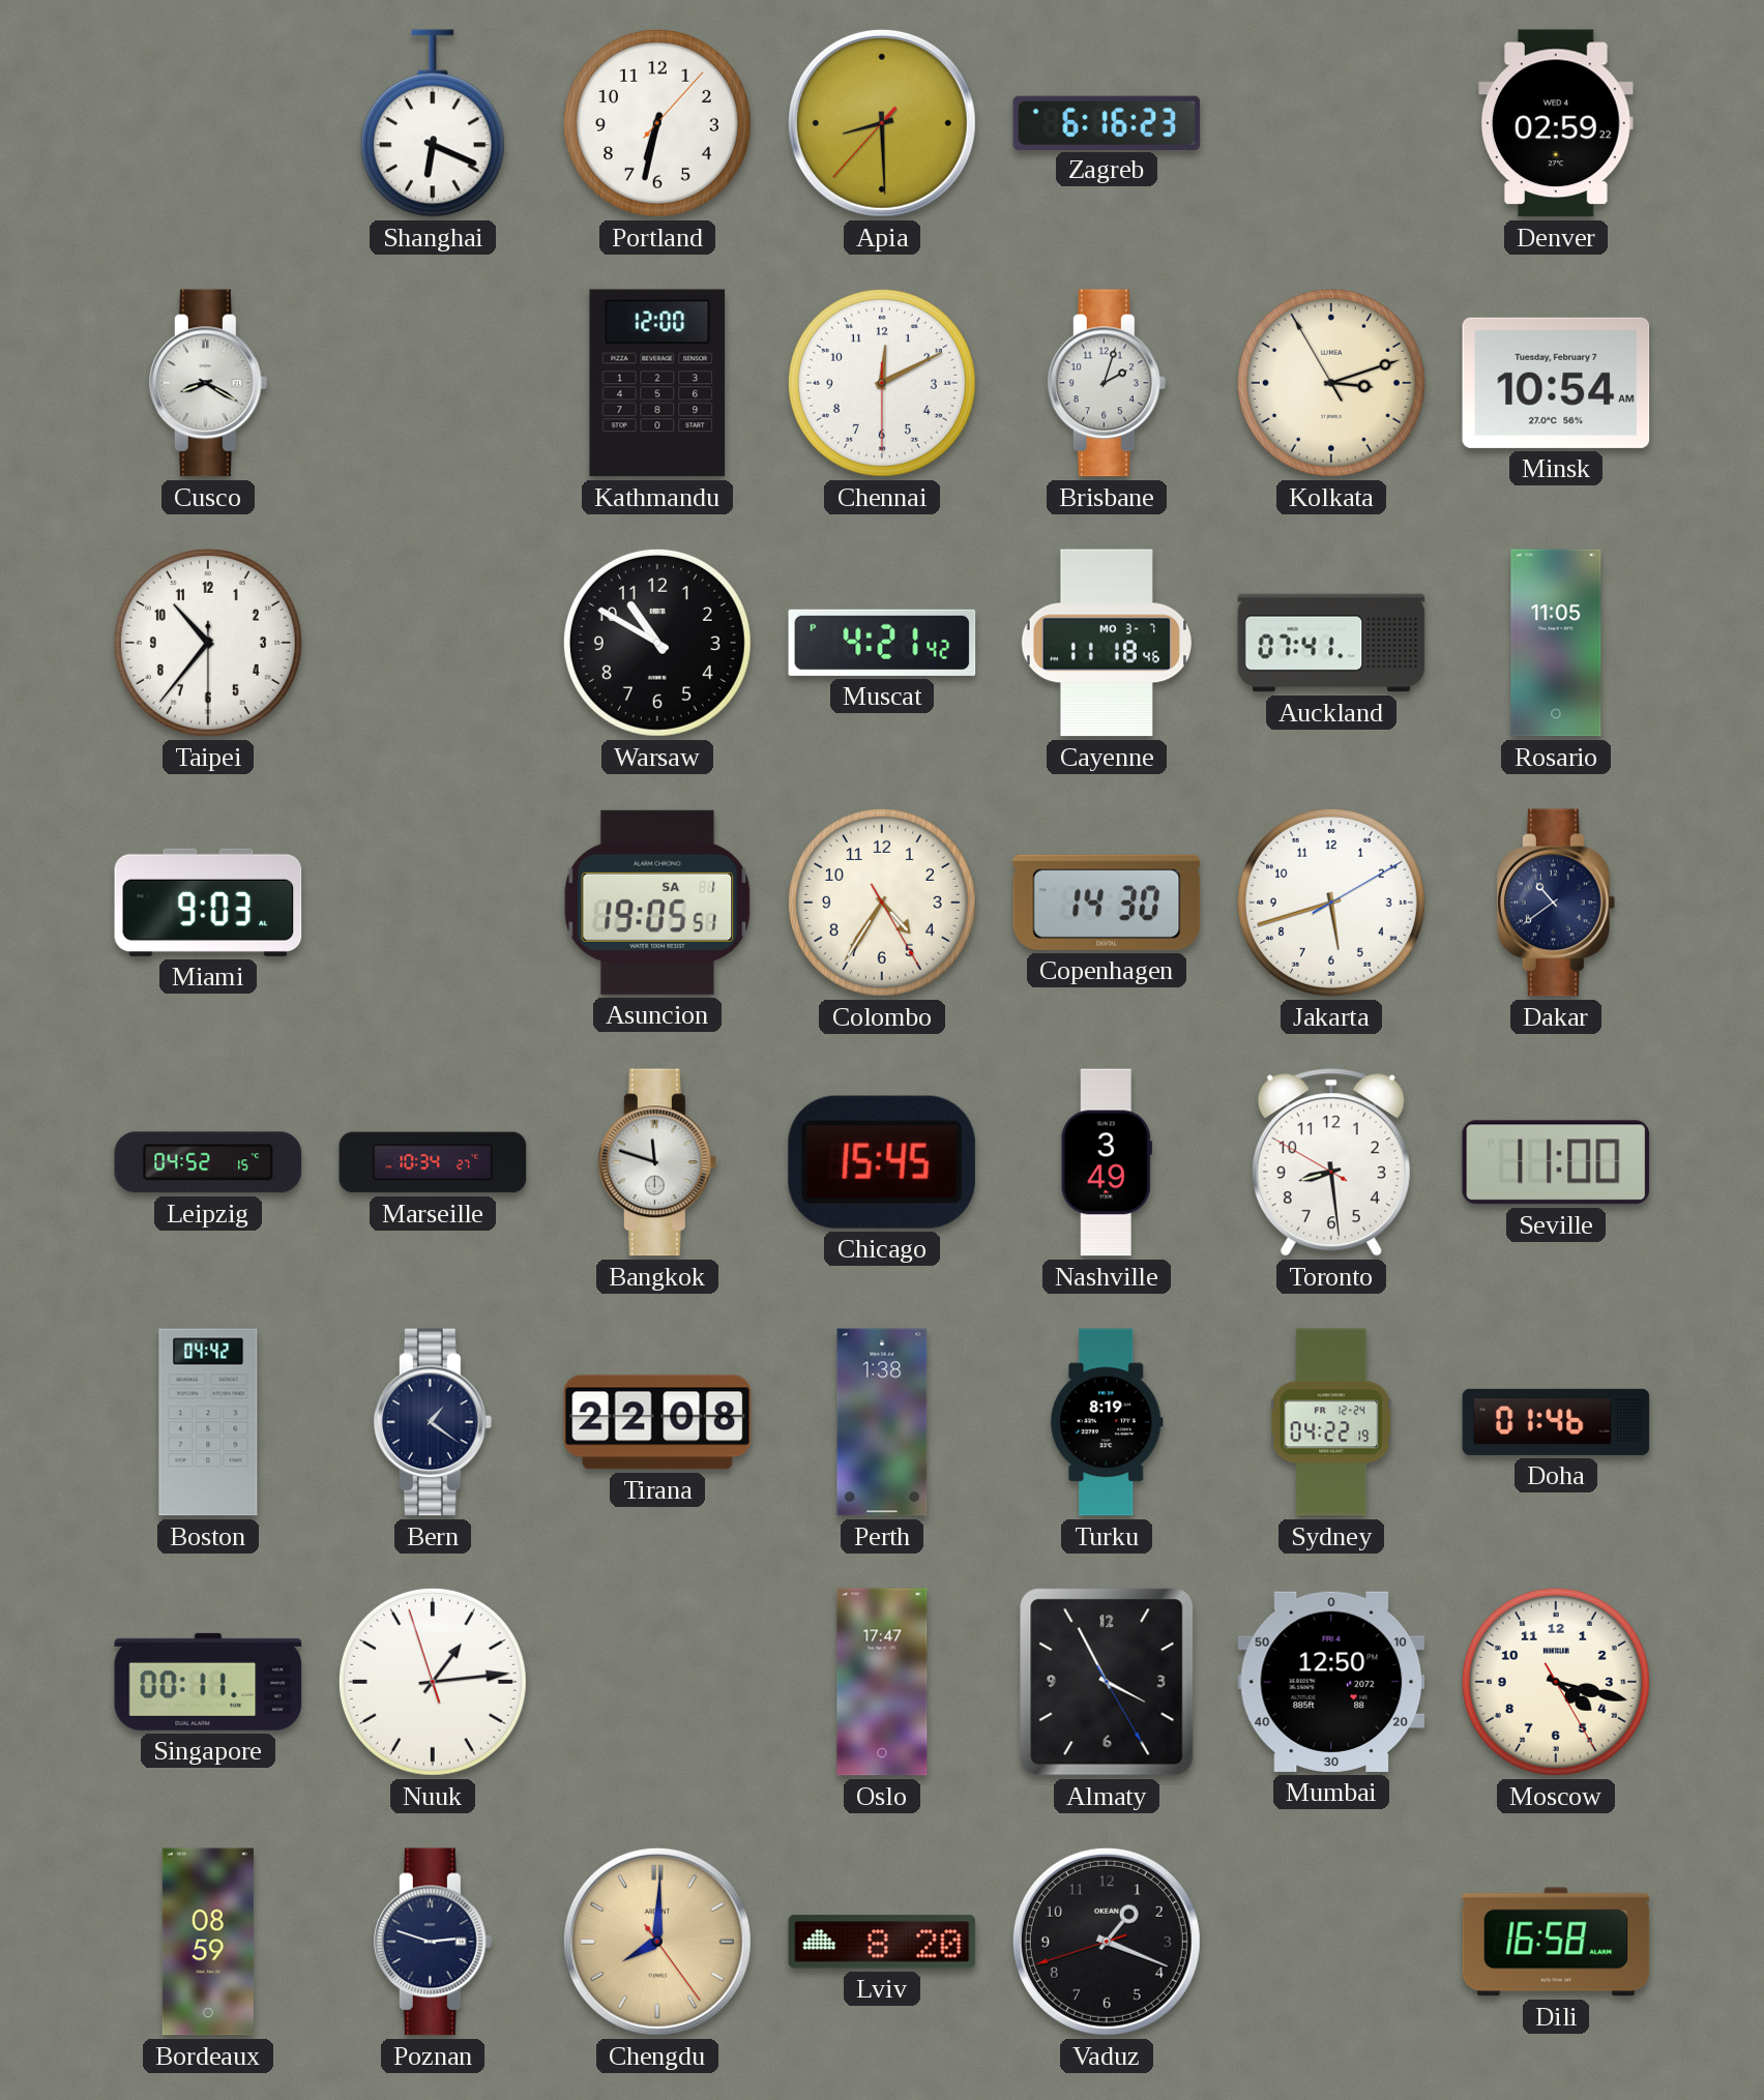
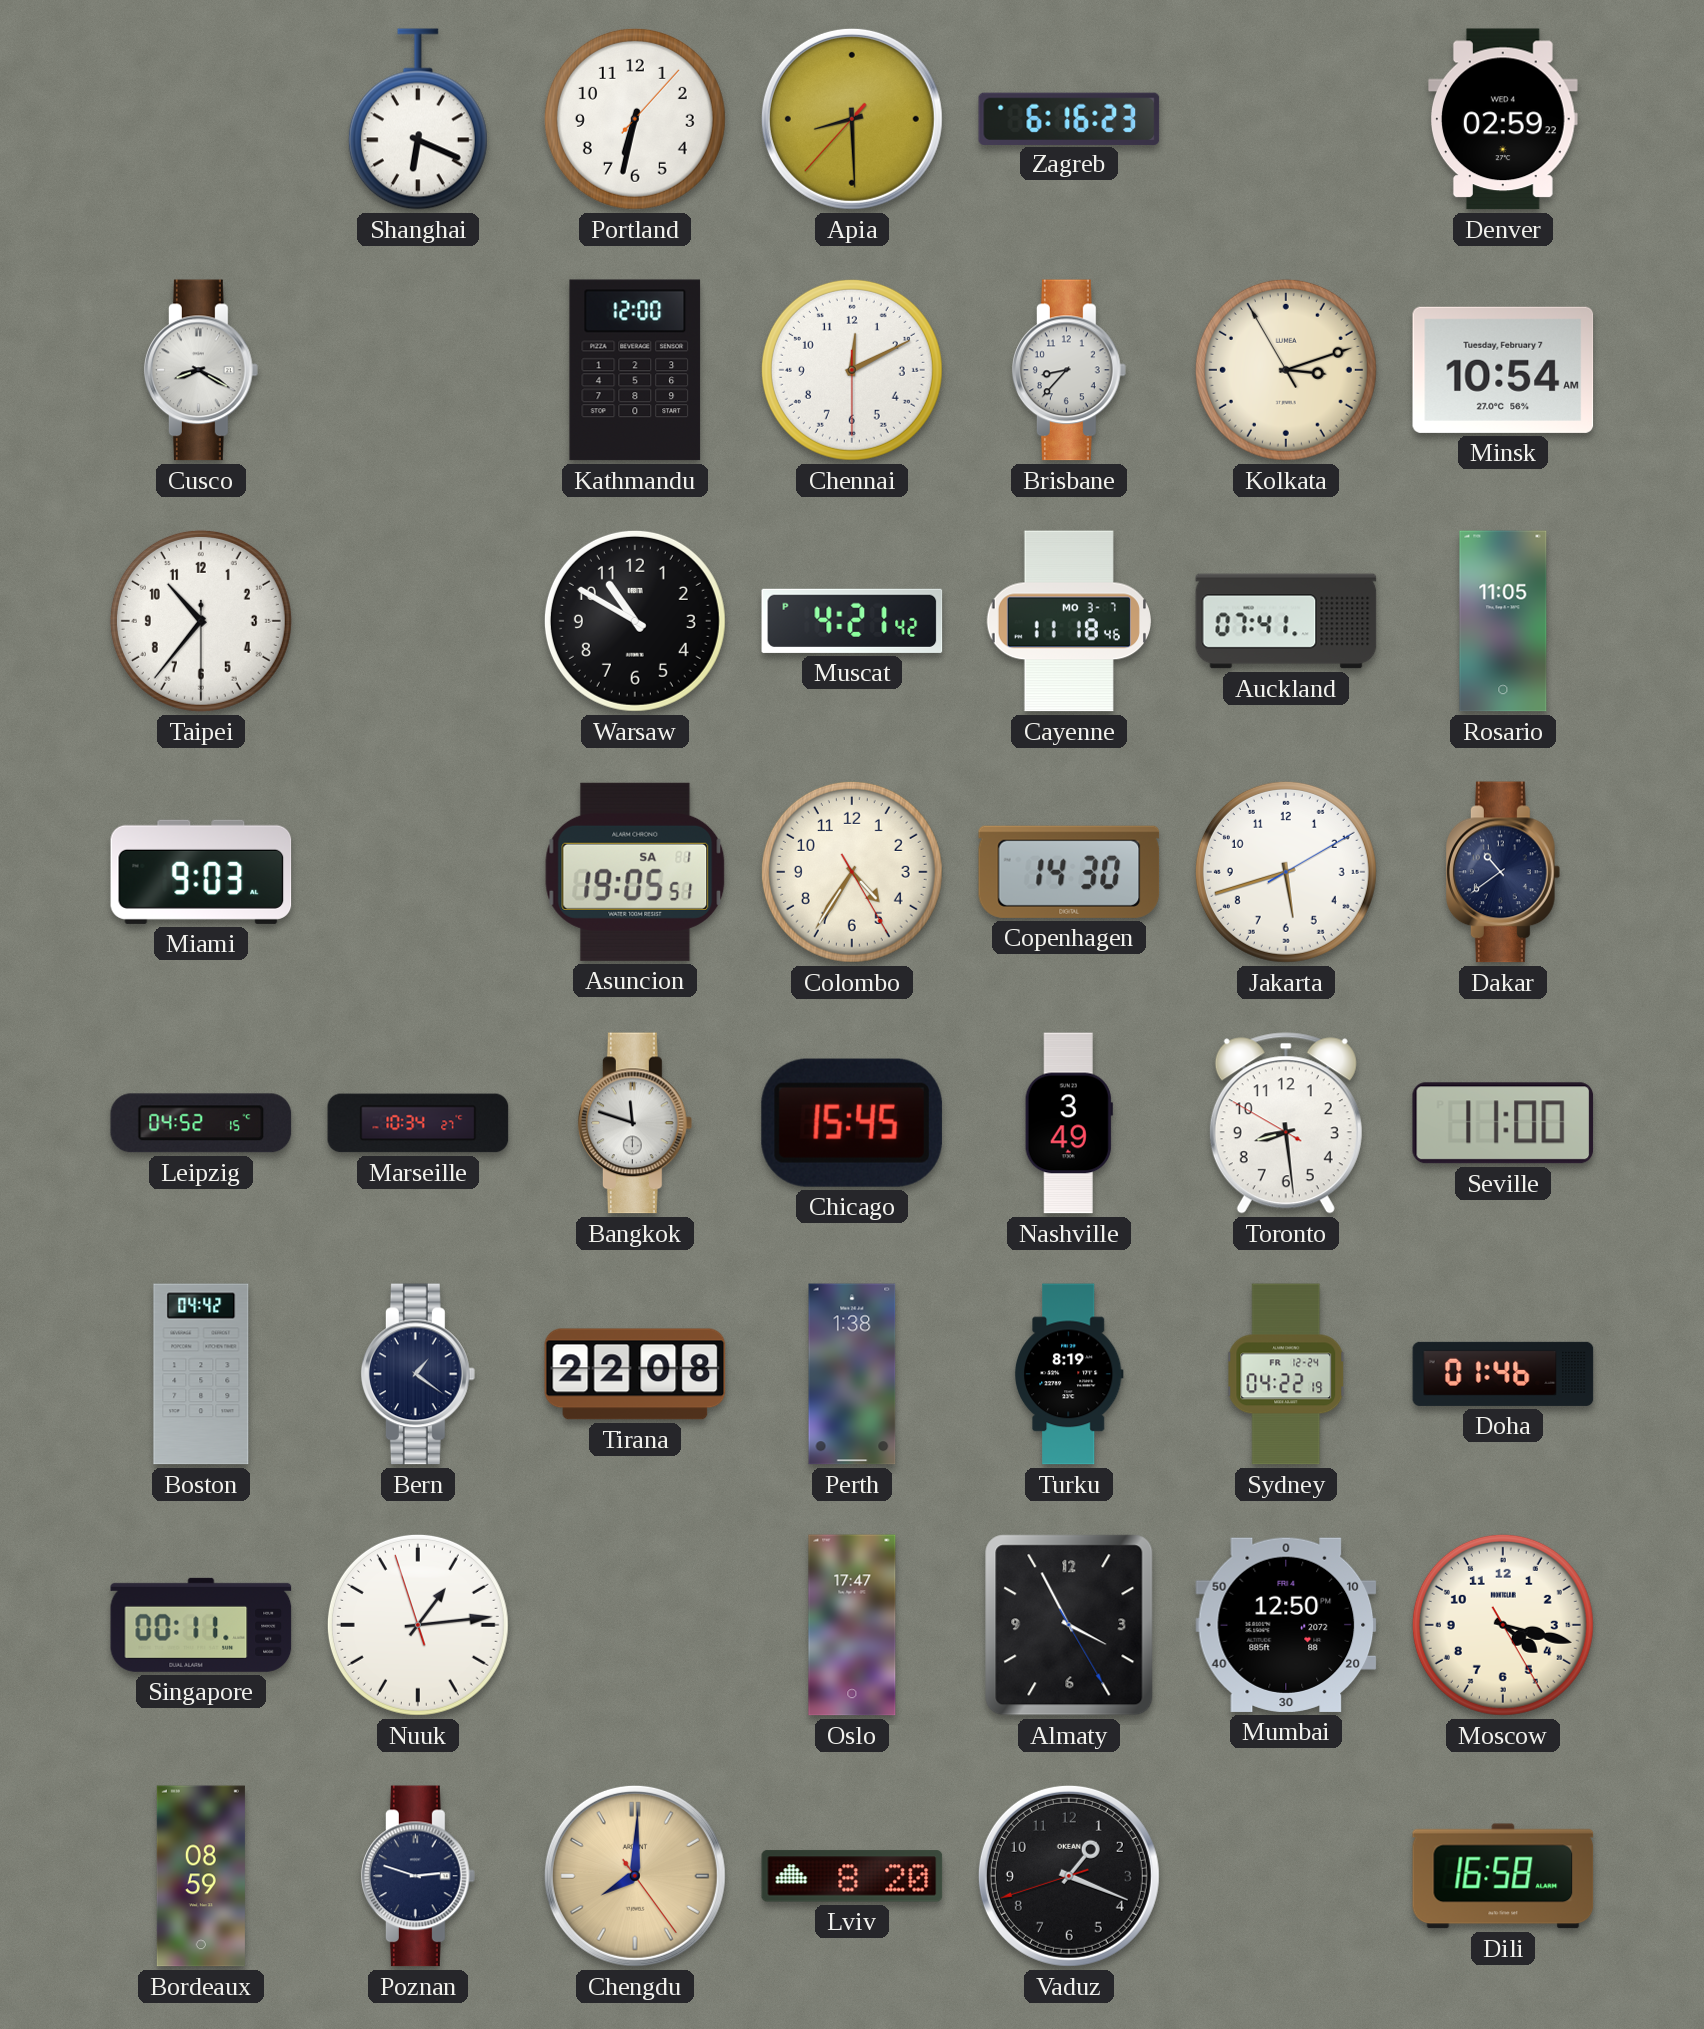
Brisbane: 2:03 -> 8:37
